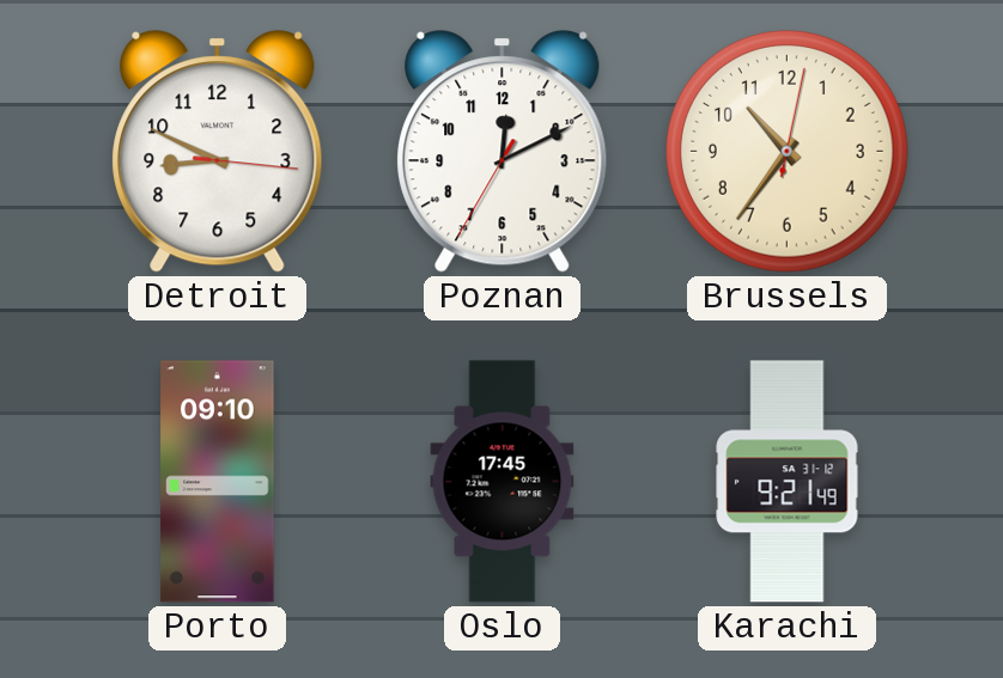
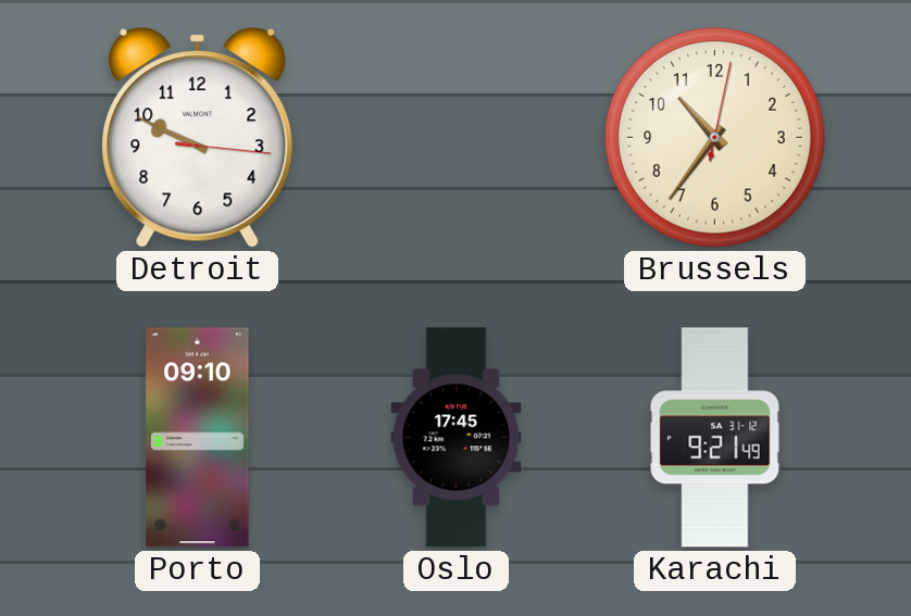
Detroit: 8:49 -> 9:49
Poznan: 12:10 -> none
